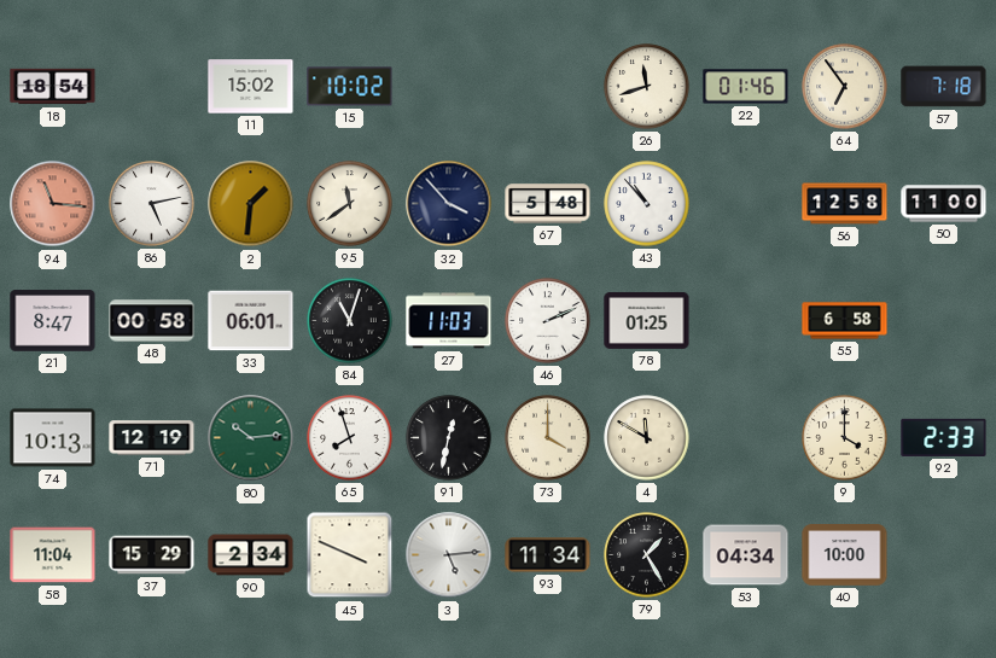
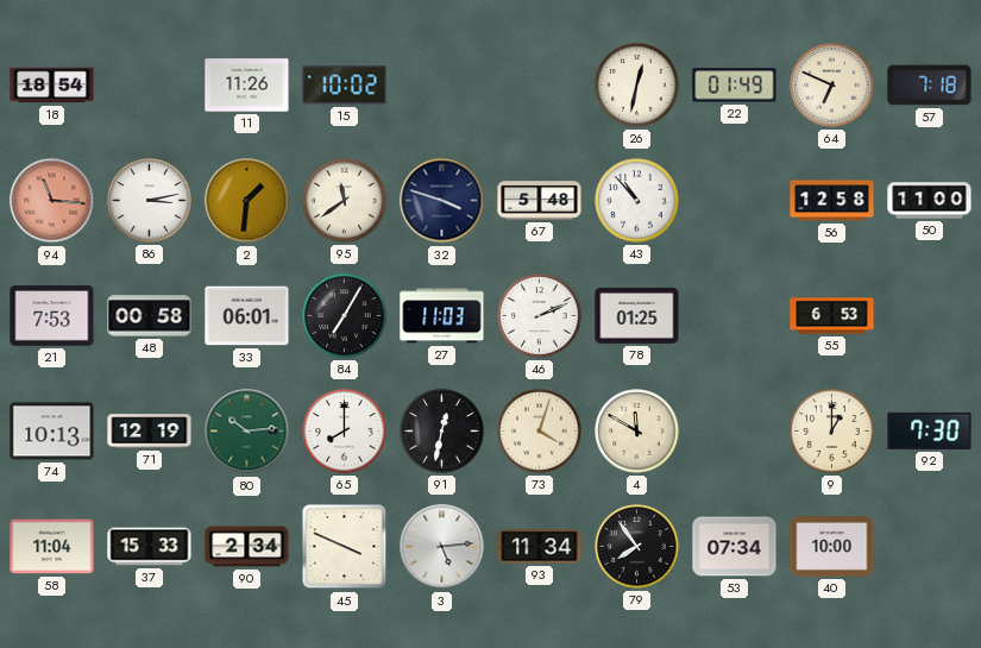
11: 15:02 -> 11:26
26: 11:42 -> 12:32
22: 01:46 -> 01:49
64: 6:54 -> 6:49
86: 5:13 -> 3:13
32: 3:53 -> 3:48
21: 8:47 -> 7:53
84: 11:03 -> 7:05
55: 6:58 -> 6:53
65: 7:57 -> 8:00
73: 4:00 -> 4:03
9: 4:00 -> 1:00
92: 2:33 -> 7:30
37: 15:29 -> 15:33
79: 1:25 -> 7:54
53: 04:34 -> 07:34
